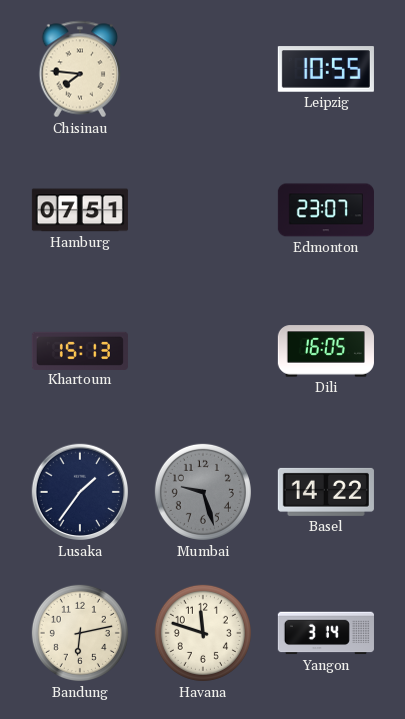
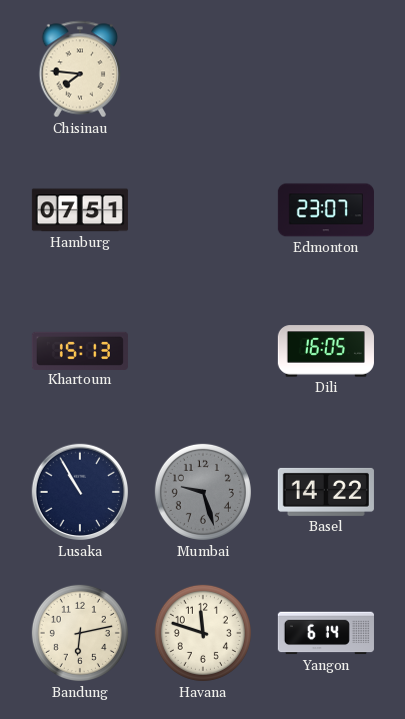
Leipzig: 10:55 -> none
Lusaka: 1:36 -> 10:55
Yangon: 3:14 -> 6:14
